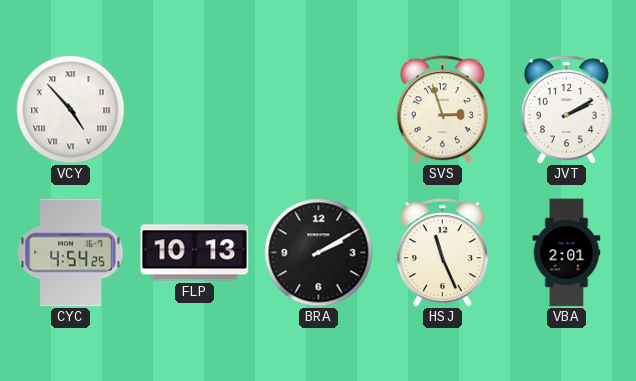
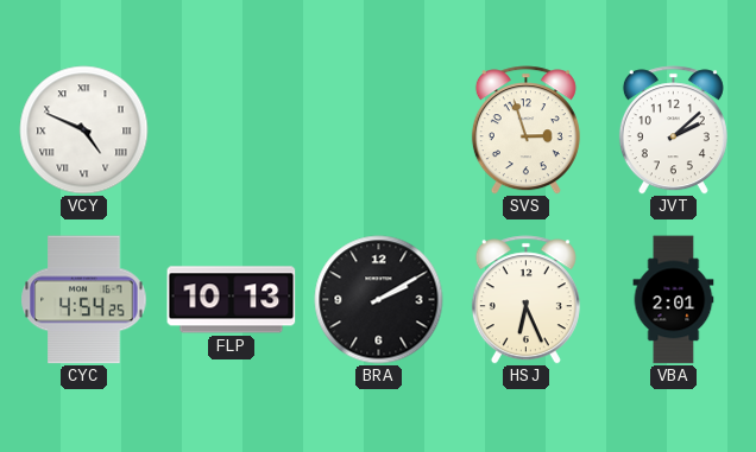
VCY: 4:53 -> 4:49
JVT: 2:10 -> 2:08
HSJ: 11:26 -> 6:26
